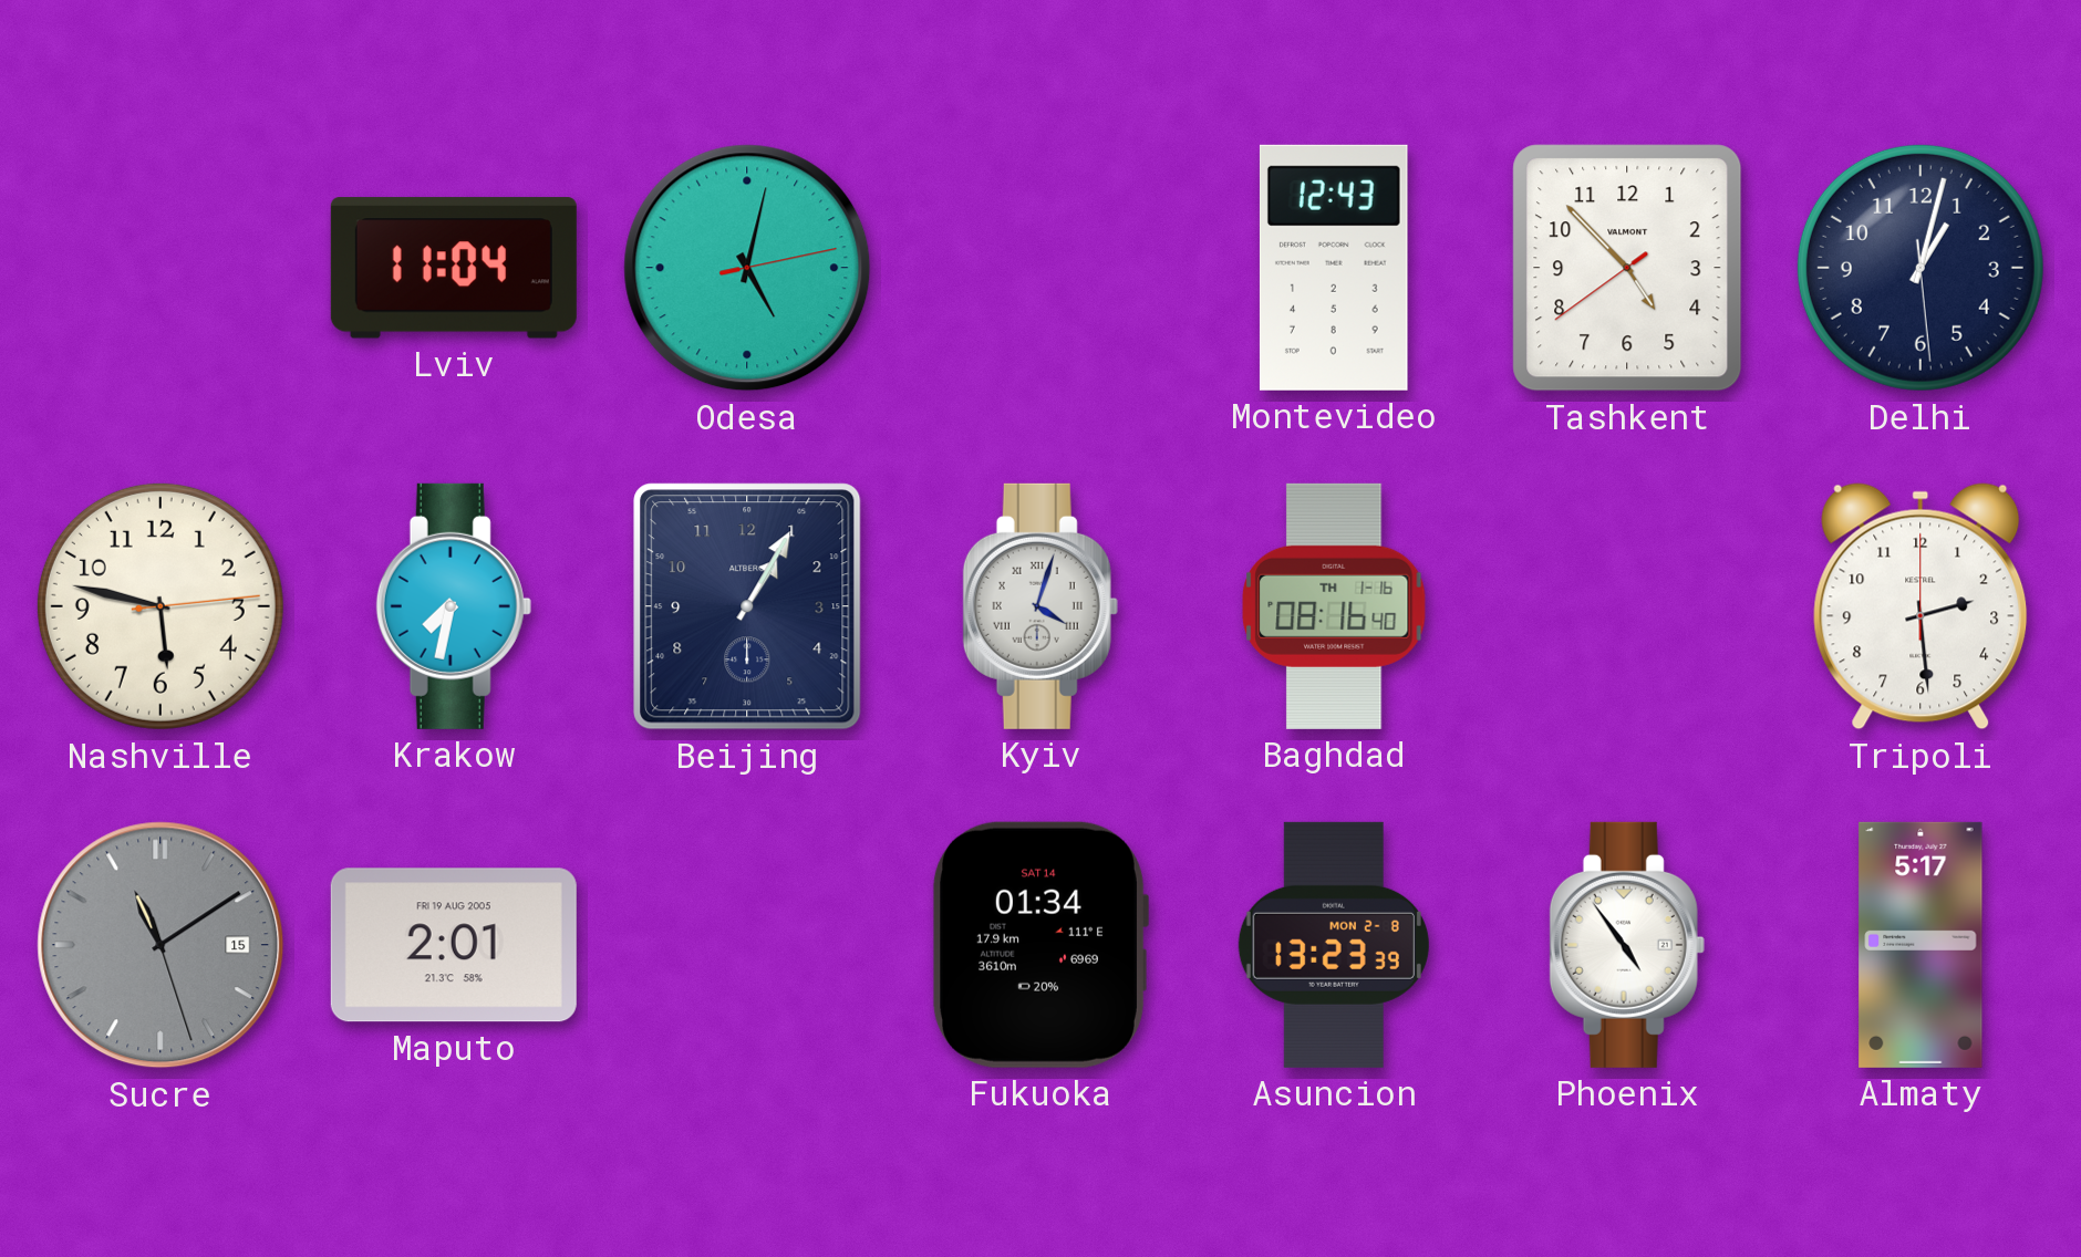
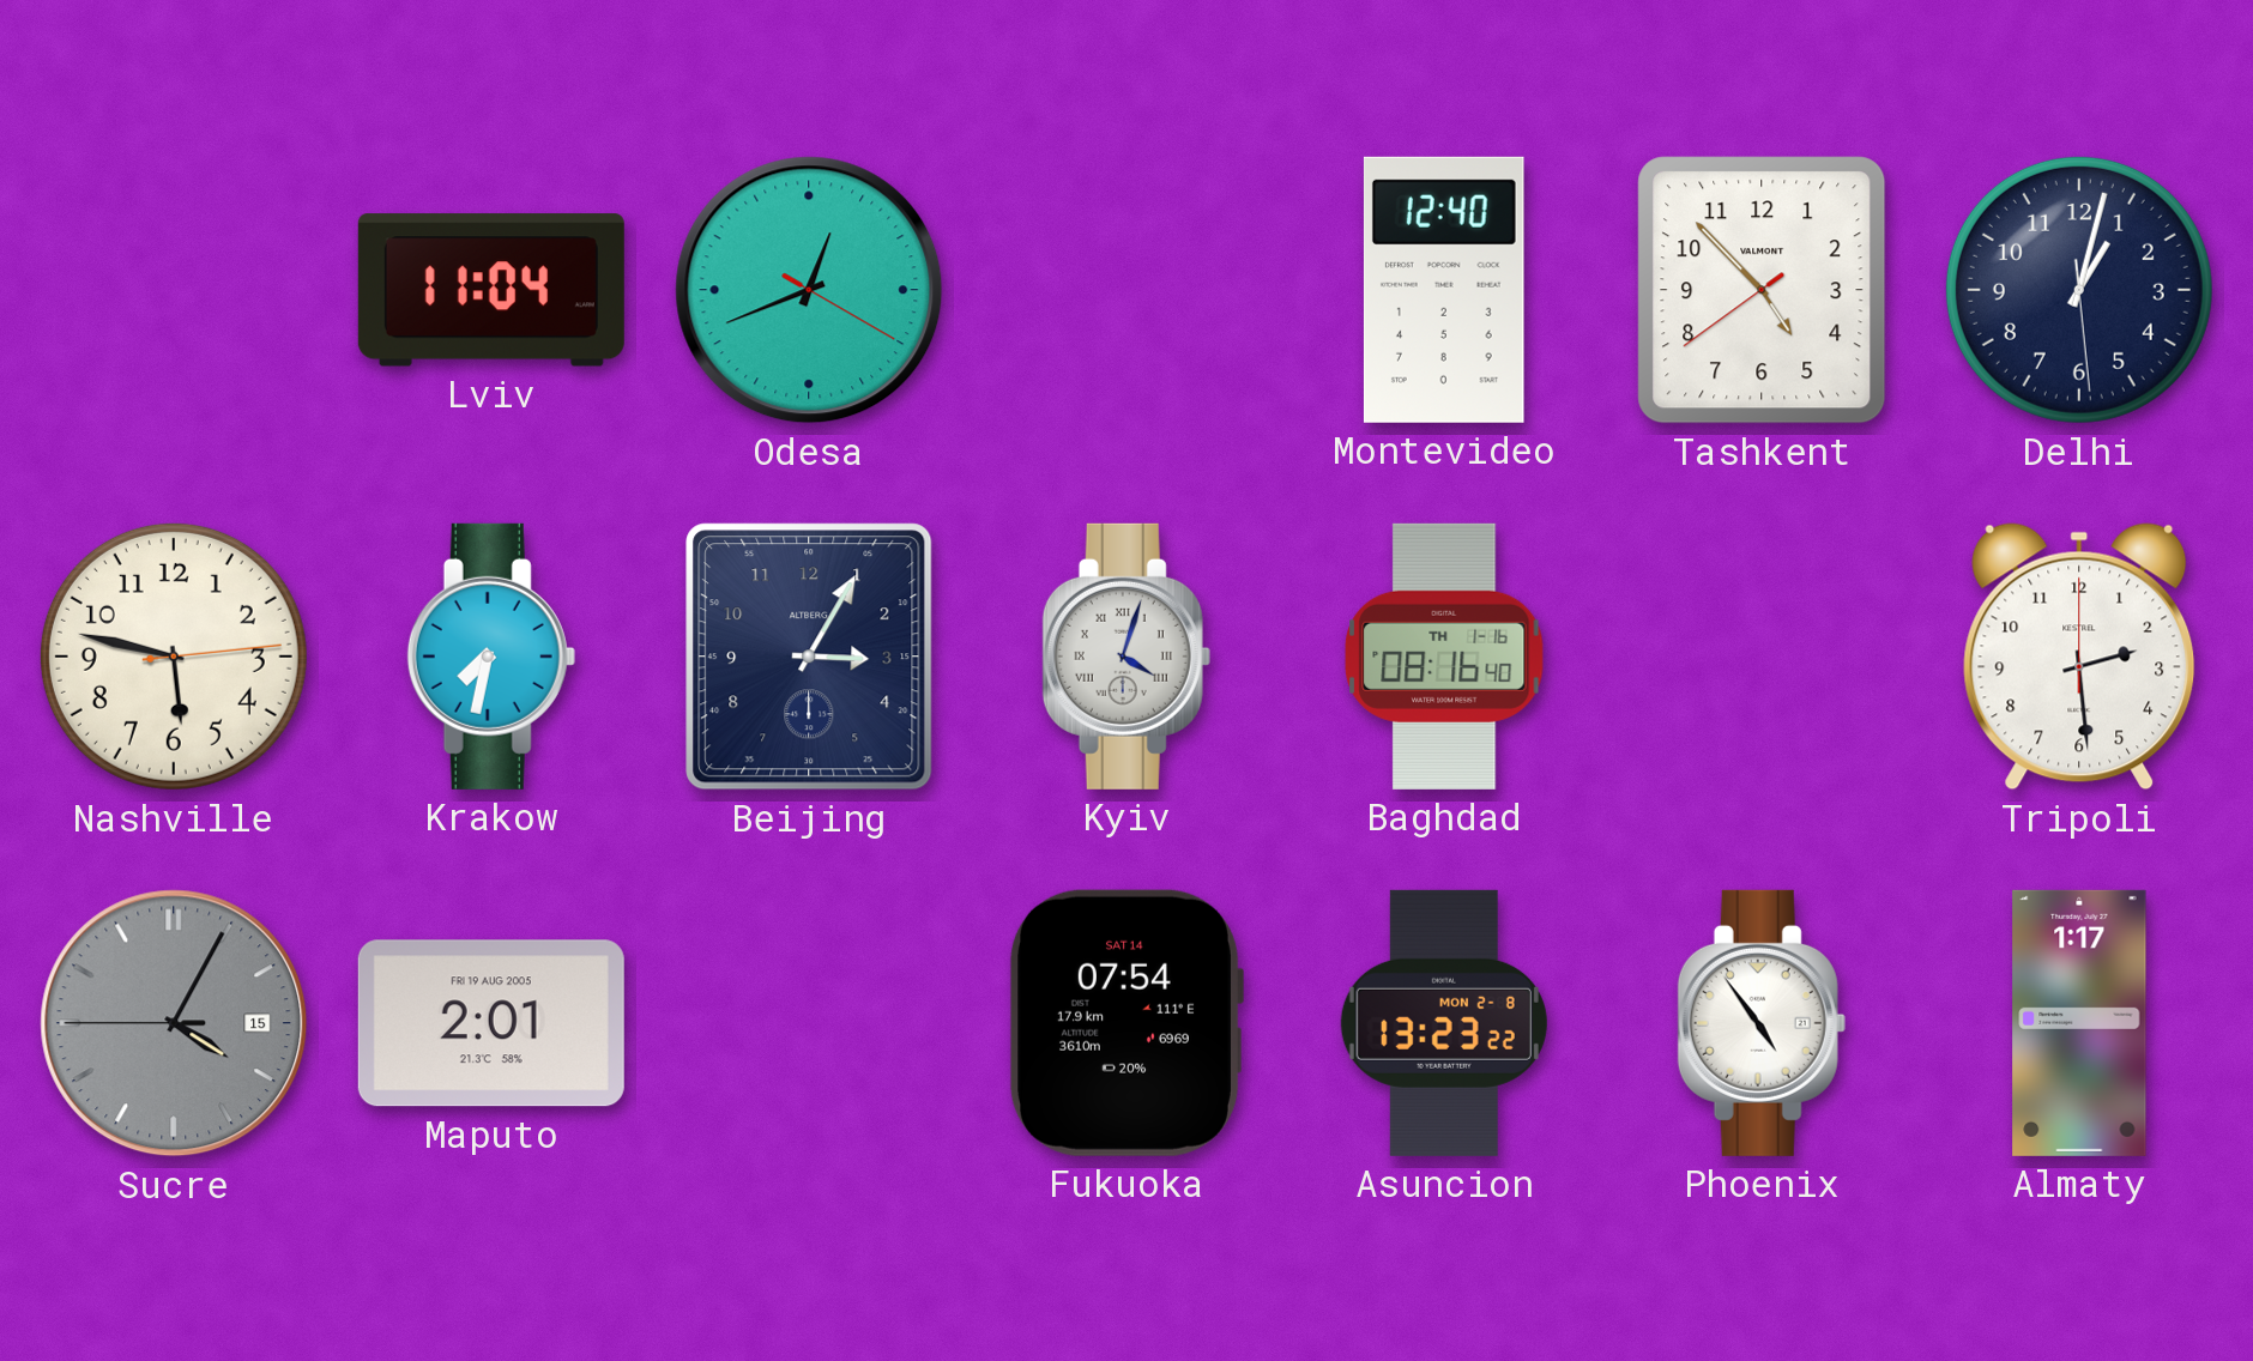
Odesa: 5:02 -> 12:41
Montevideo: 12:43 -> 12:40
Beijing: 1:05 -> 3:05
Sucre: 11:09 -> 4:04
Fukuoka: 01:34 -> 07:54
Asuncion: 13:23:39 -> 13:23:22
Almaty: 5:17 -> 1:17
